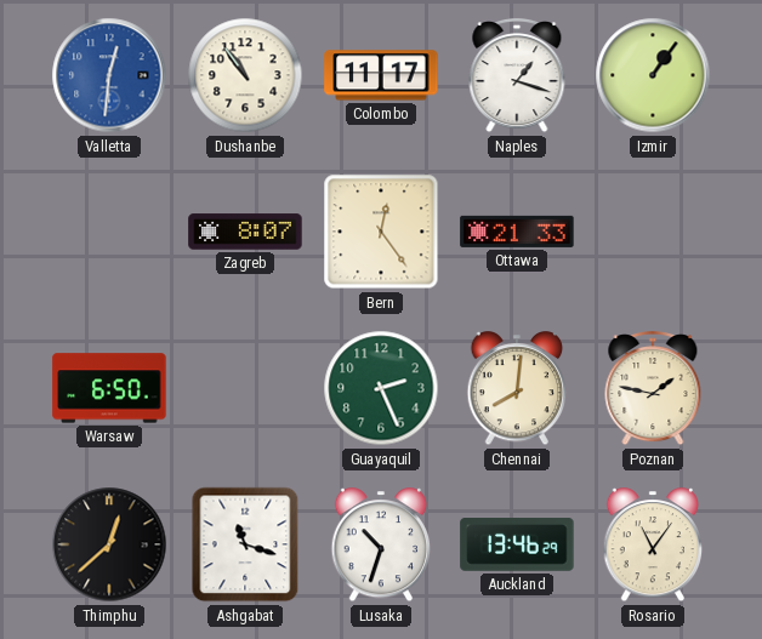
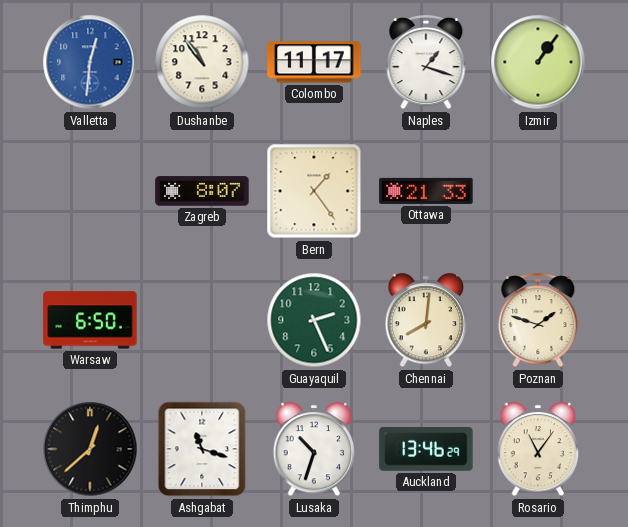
Bern: 12:24 -> 1:24
Poznan: 1:47 -> 1:48
